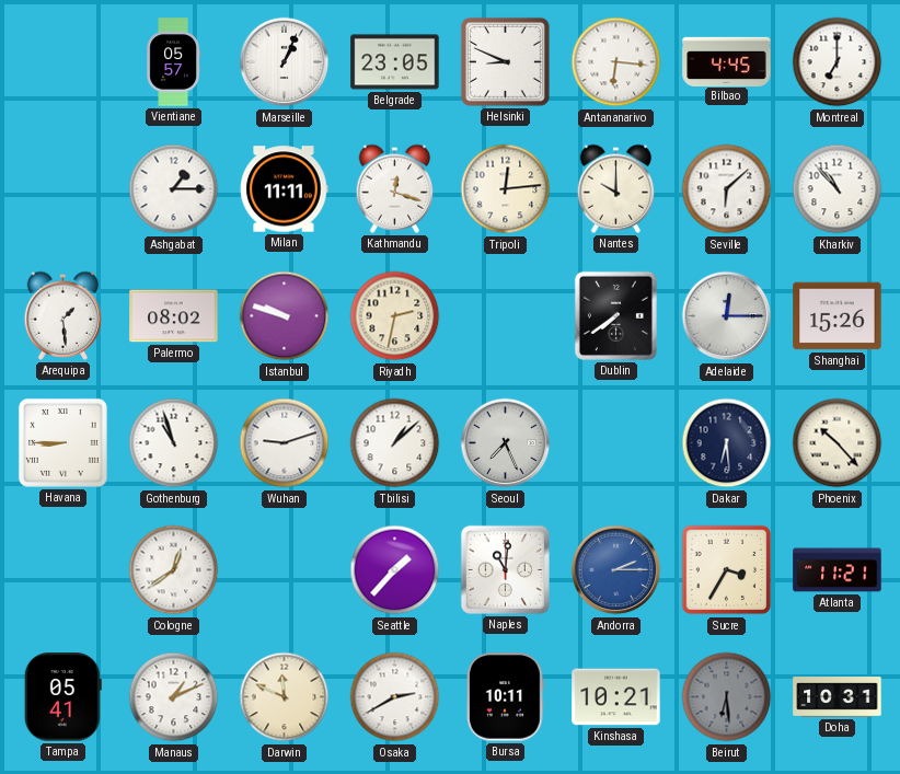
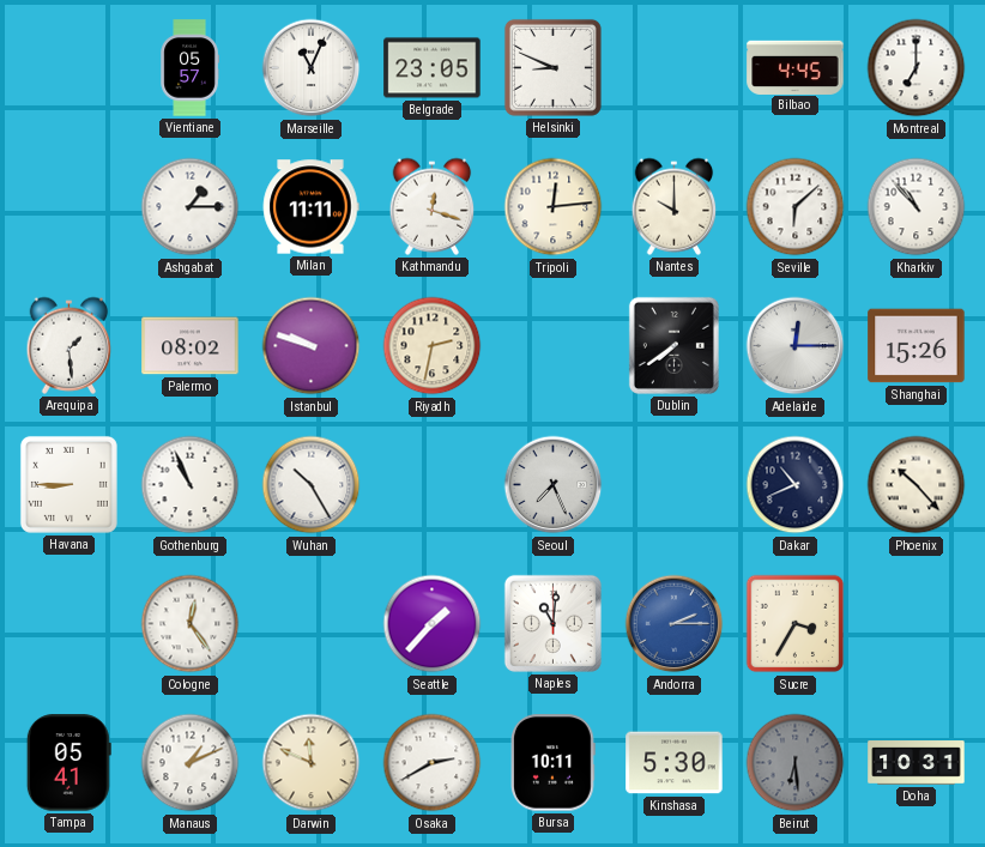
Marseille: 1:04 -> 11:04
Antananarivo: 6:16 -> none
Gothenburg: 10:57 -> 10:56
Wuhan: 9:12 -> 10:25
Tbilisi: 1:08 -> none
Dakar: 6:29 -> 10:41
Cologne: 12:39 -> 12:24
Atlanta: 11:21 -> none
Kinshasa: 10:21 -> 5:30
